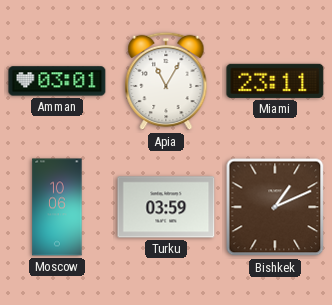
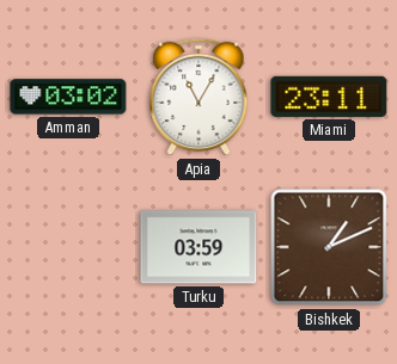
Amman: 03:01 -> 03:02
Moscow: 10:06 -> none
